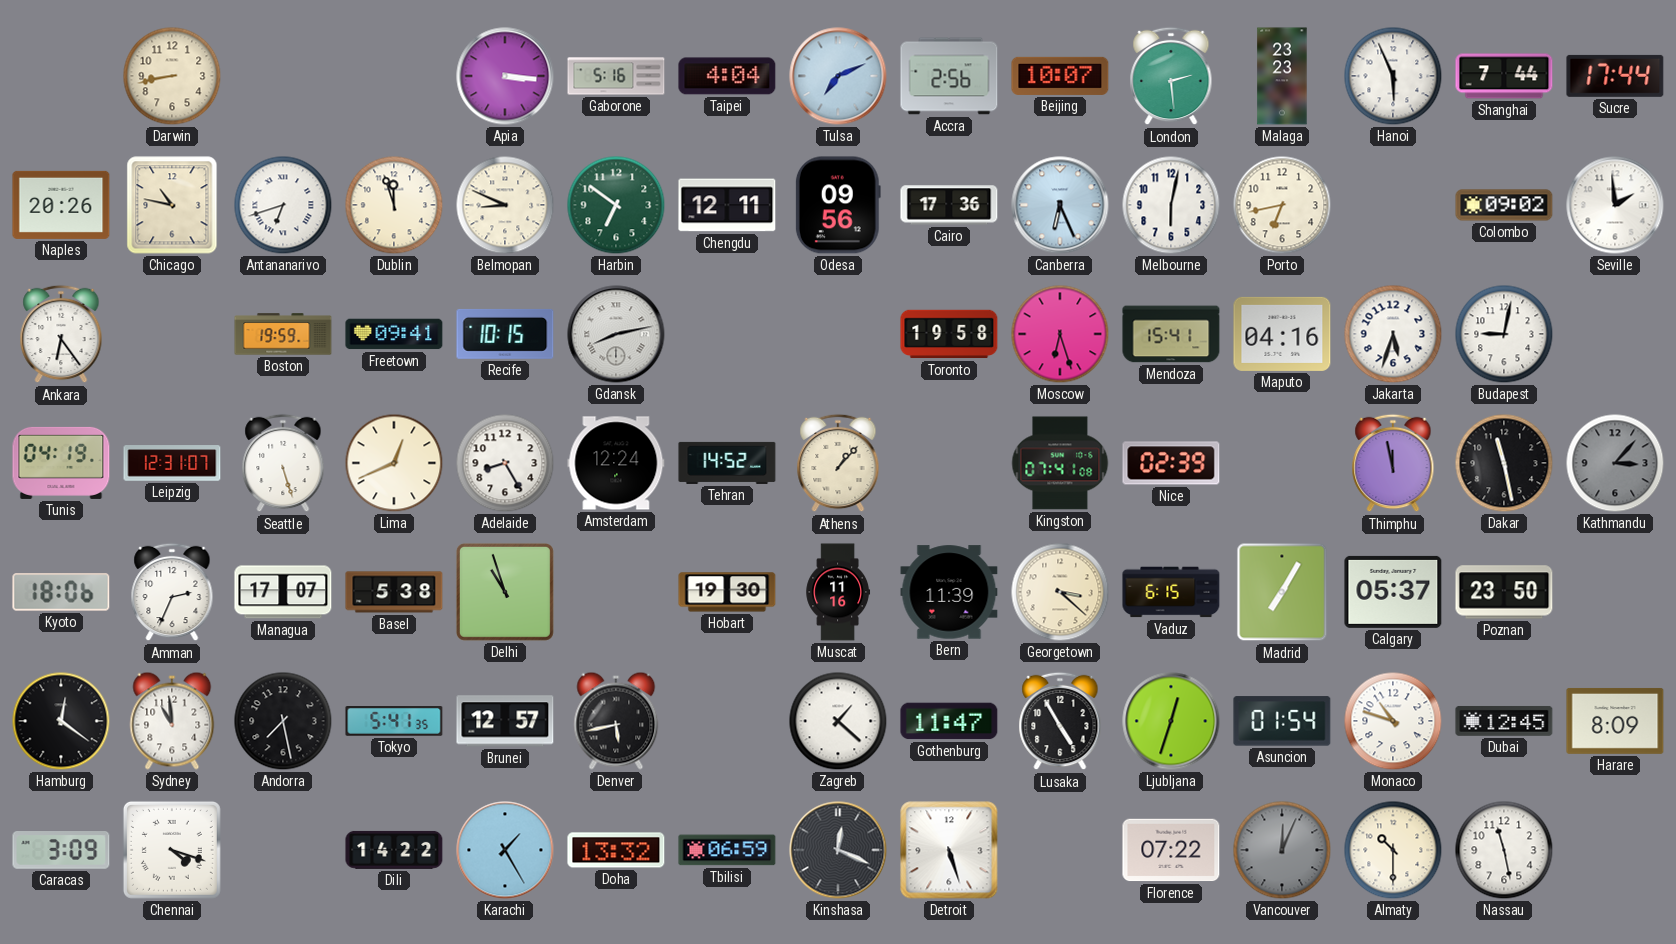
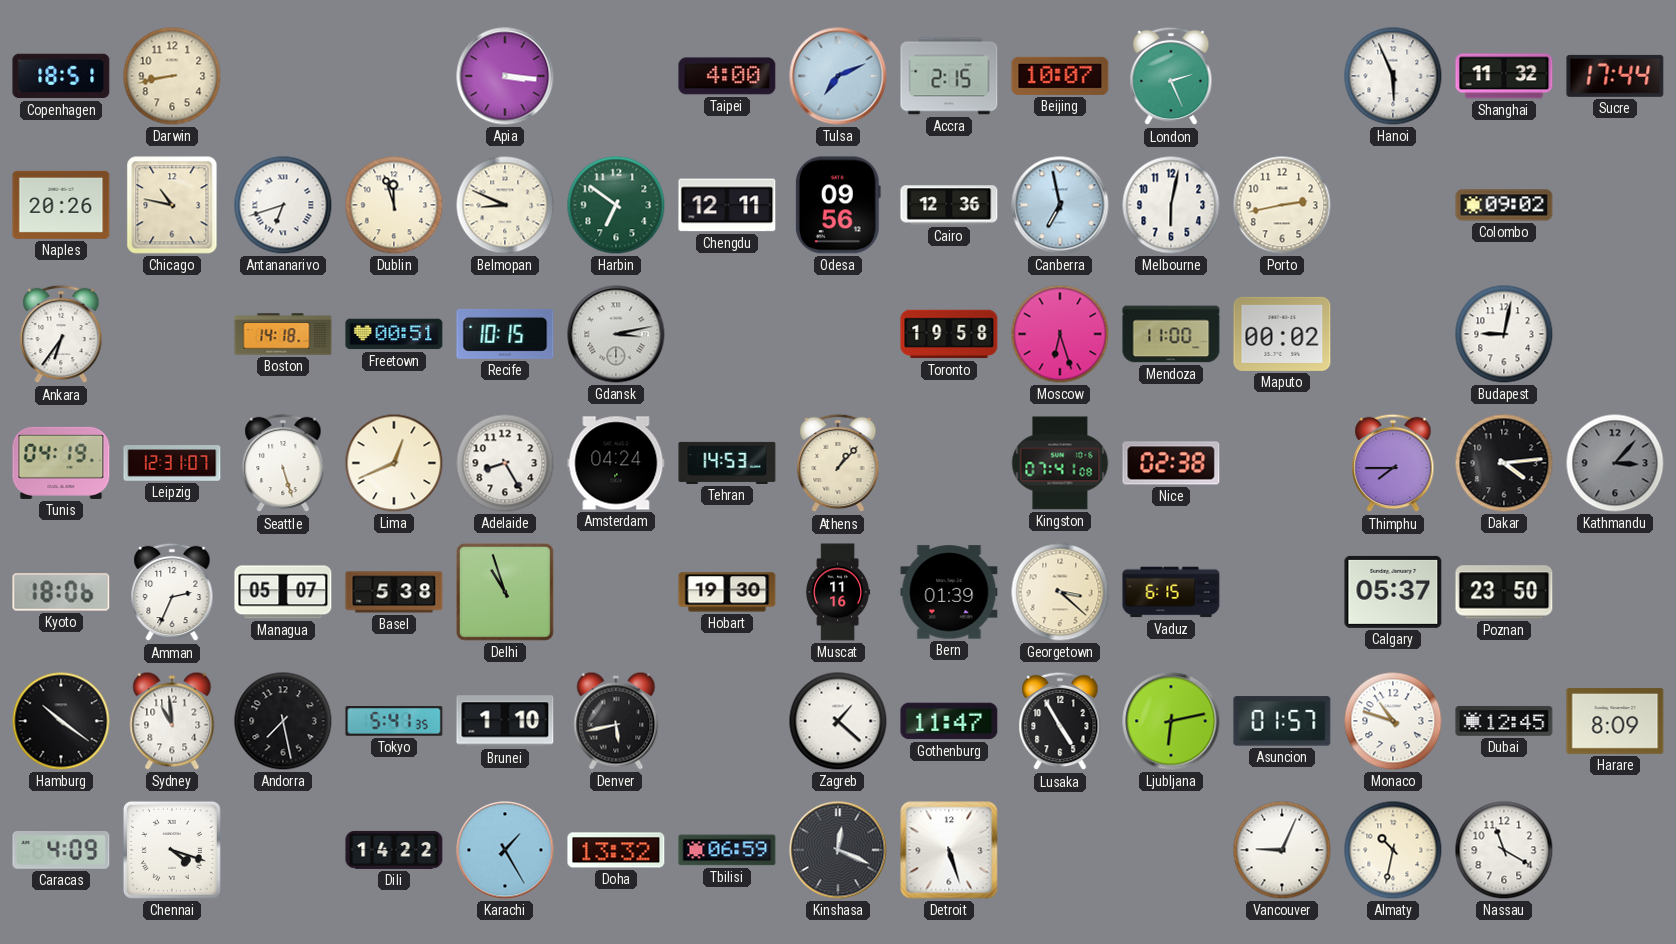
Copenhagen: none -> 18:51
Gaborone: 5:16 -> none
Taipei: 4:04 -> 4:00
Accra: 2:56 -> 2:15
London: 2:29 -> 2:26
Malaga: 23:23 -> none
Shanghai: 7:44 -> 11:32
Cairo: 17:36 -> 12:36
Canberra: 6:26 -> 6:58
Porto: 6:43 -> 2:43
Seville: 1:59 -> none
Ankara: 6:24 -> 6:36
Boston: 19:59 -> 14:18
Freetown: 09:41 -> 00:51
Gdansk: 8:13 -> 3:13
Mendoza: 15:41 -> 11:00
Maputo: 04:16 -> 00:02
Jakarta: 5:33 -> none
Amsterdam: 12:24 -> 04:24
Tehran: 14:52 -> 14:53
Nice: 02:39 -> 02:38
Thimphu: 11:58 -> 7:45
Dakar: 11:28 -> 4:14
Managua: 17:07 -> 05:07
Bern: 11:39 -> 01:39
Madrid: 7:05 -> none
Hamburg: 12:21 -> 10:21
Brunei: 12:57 -> 1:10
Ljubljana: 12:33 -> 6:13
Asuncion: 01:54 -> 01:57
Caracas: 3:09 -> 4:09
Florence: 07:22 -> none
Vancouver: 12:04 -> 9:04
Vancouver dial: grey -> white
Almaty: 10:30 -> 10:32
Nassau: 11:28 -> 11:20
